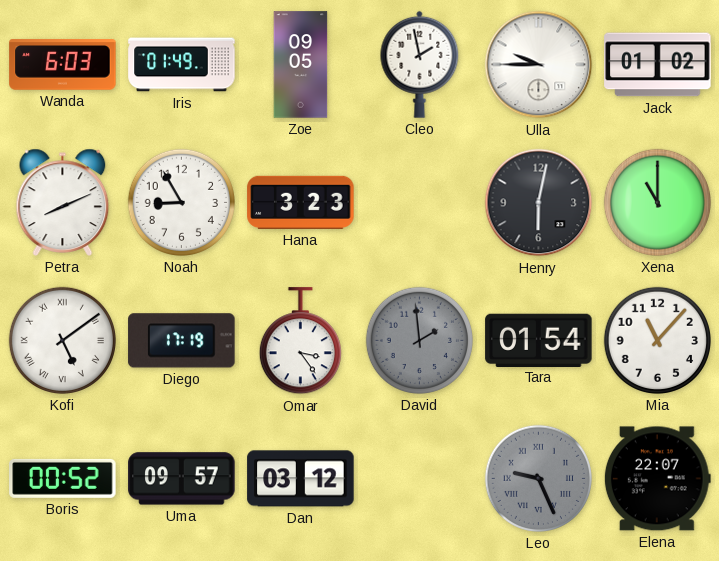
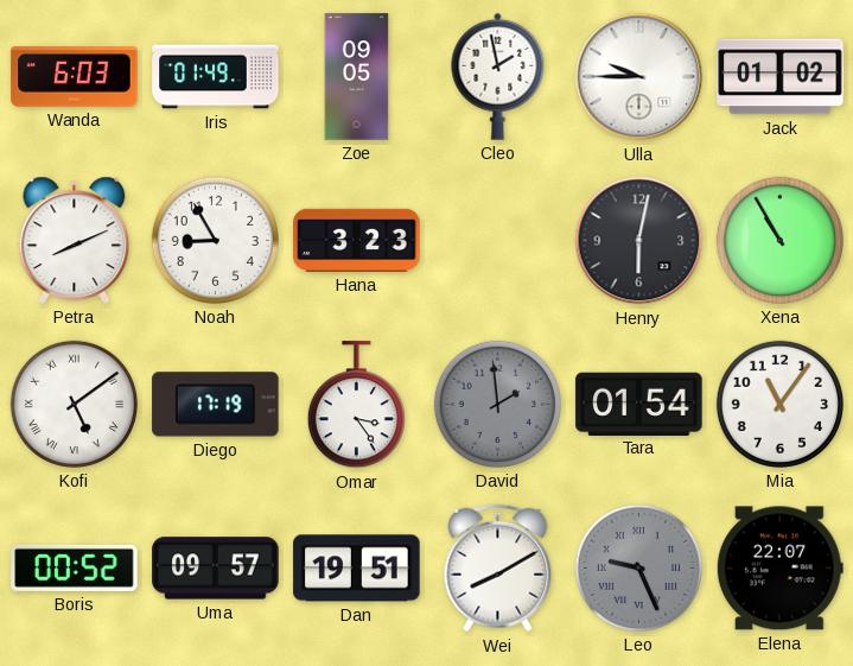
Xena: 11:00 -> 10:55
Mia: 11:07 -> 11:06
Dan: 03:12 -> 19:51
Wei: none -> 8:10
